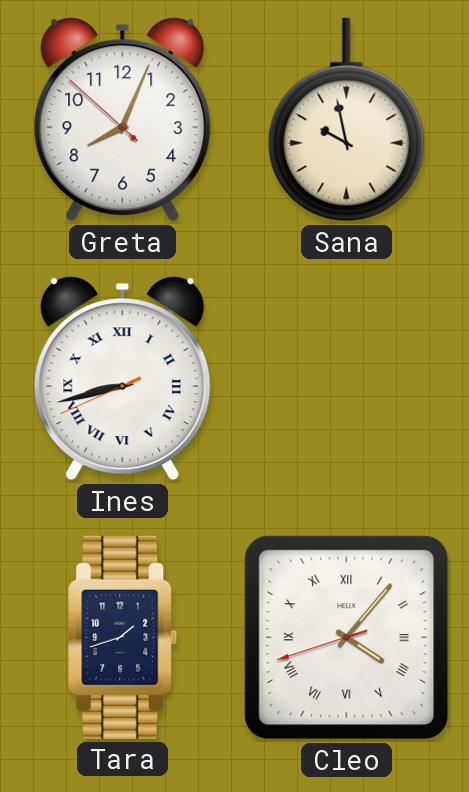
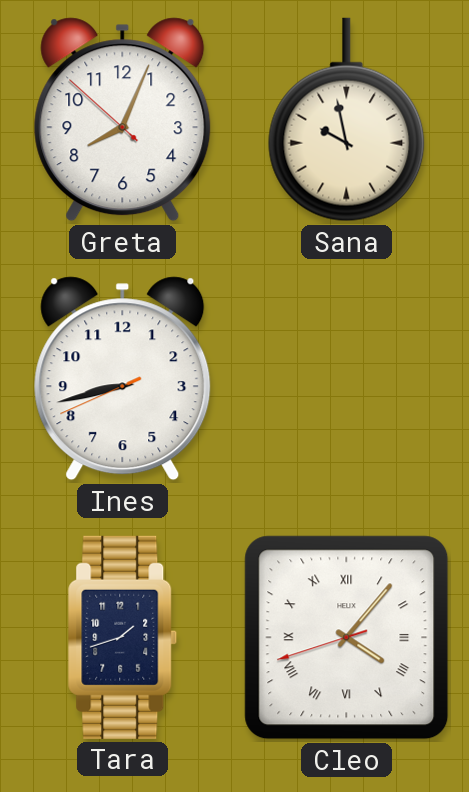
Ines numerals: Roman -> Arabic
